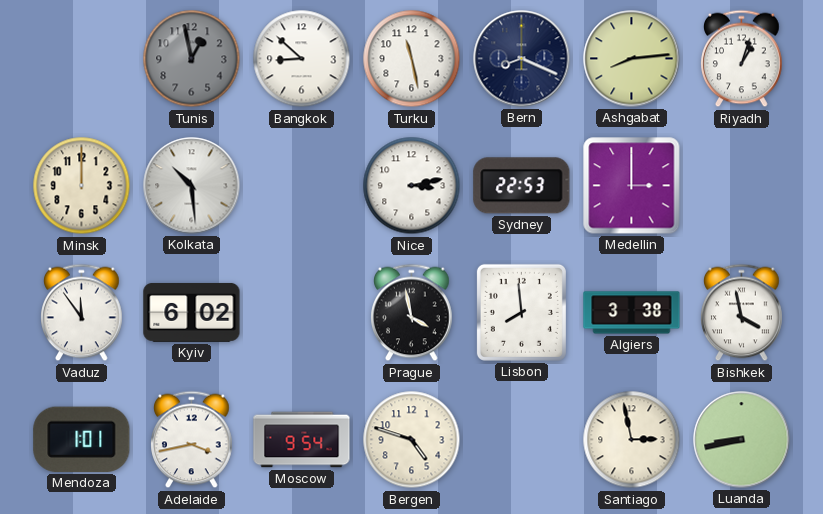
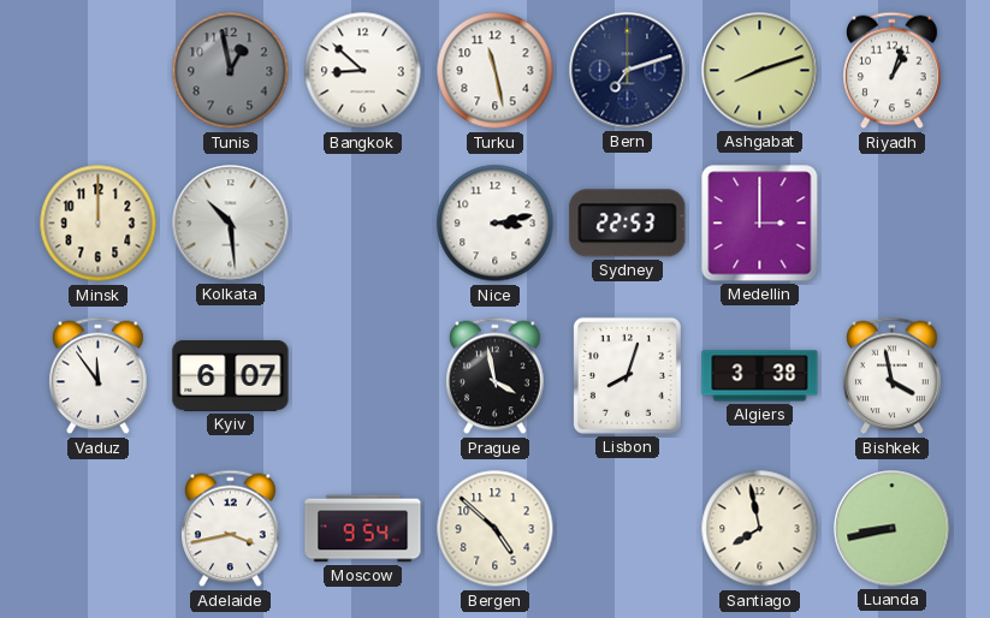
Bern: 8:19 -> 7:12
Ashgabat: 8:14 -> 8:12
Kyiv: 6:02 -> 6:07
Lisbon: 7:59 -> 8:03
Mendoza: 1:01 -> none
Bergen: 4:48 -> 4:52
Santiago: 2:58 -> 7:58
